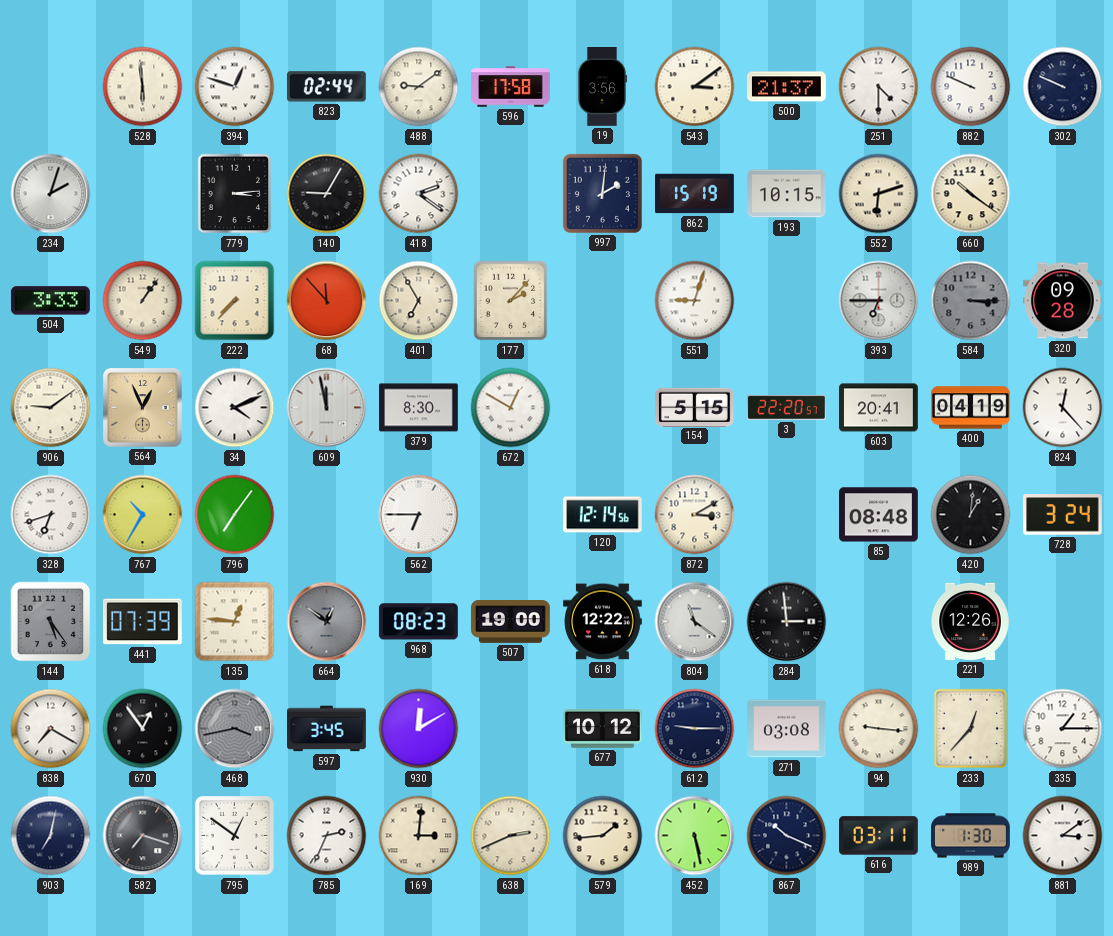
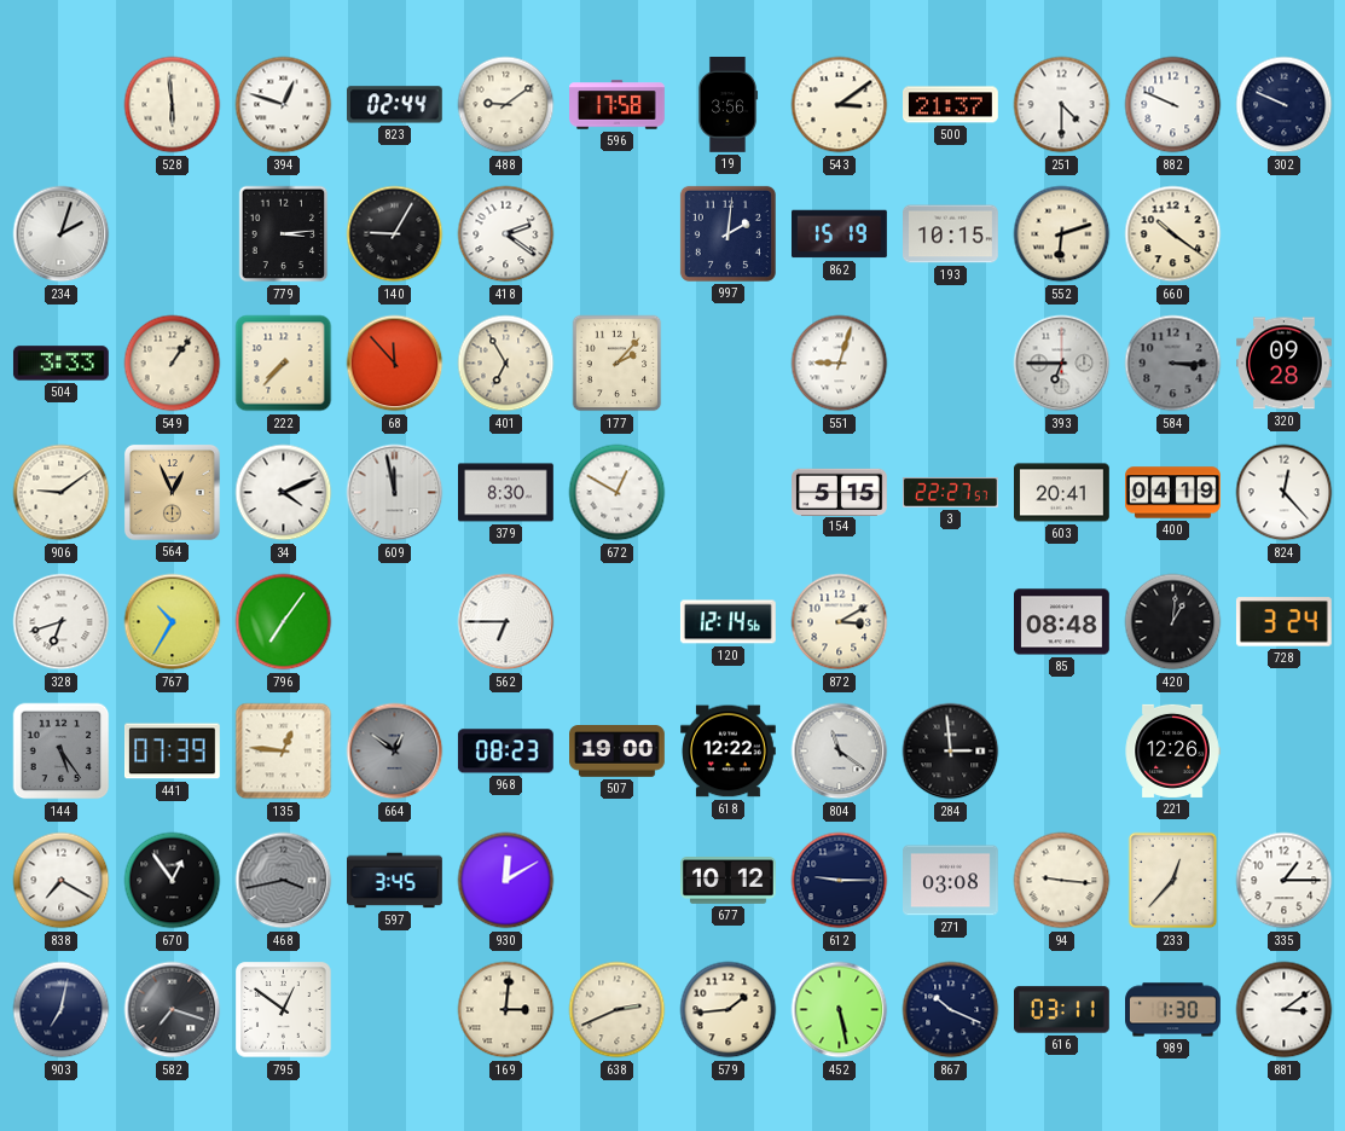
3: 22:20 -> 22:27
785: 2:34 -> none
